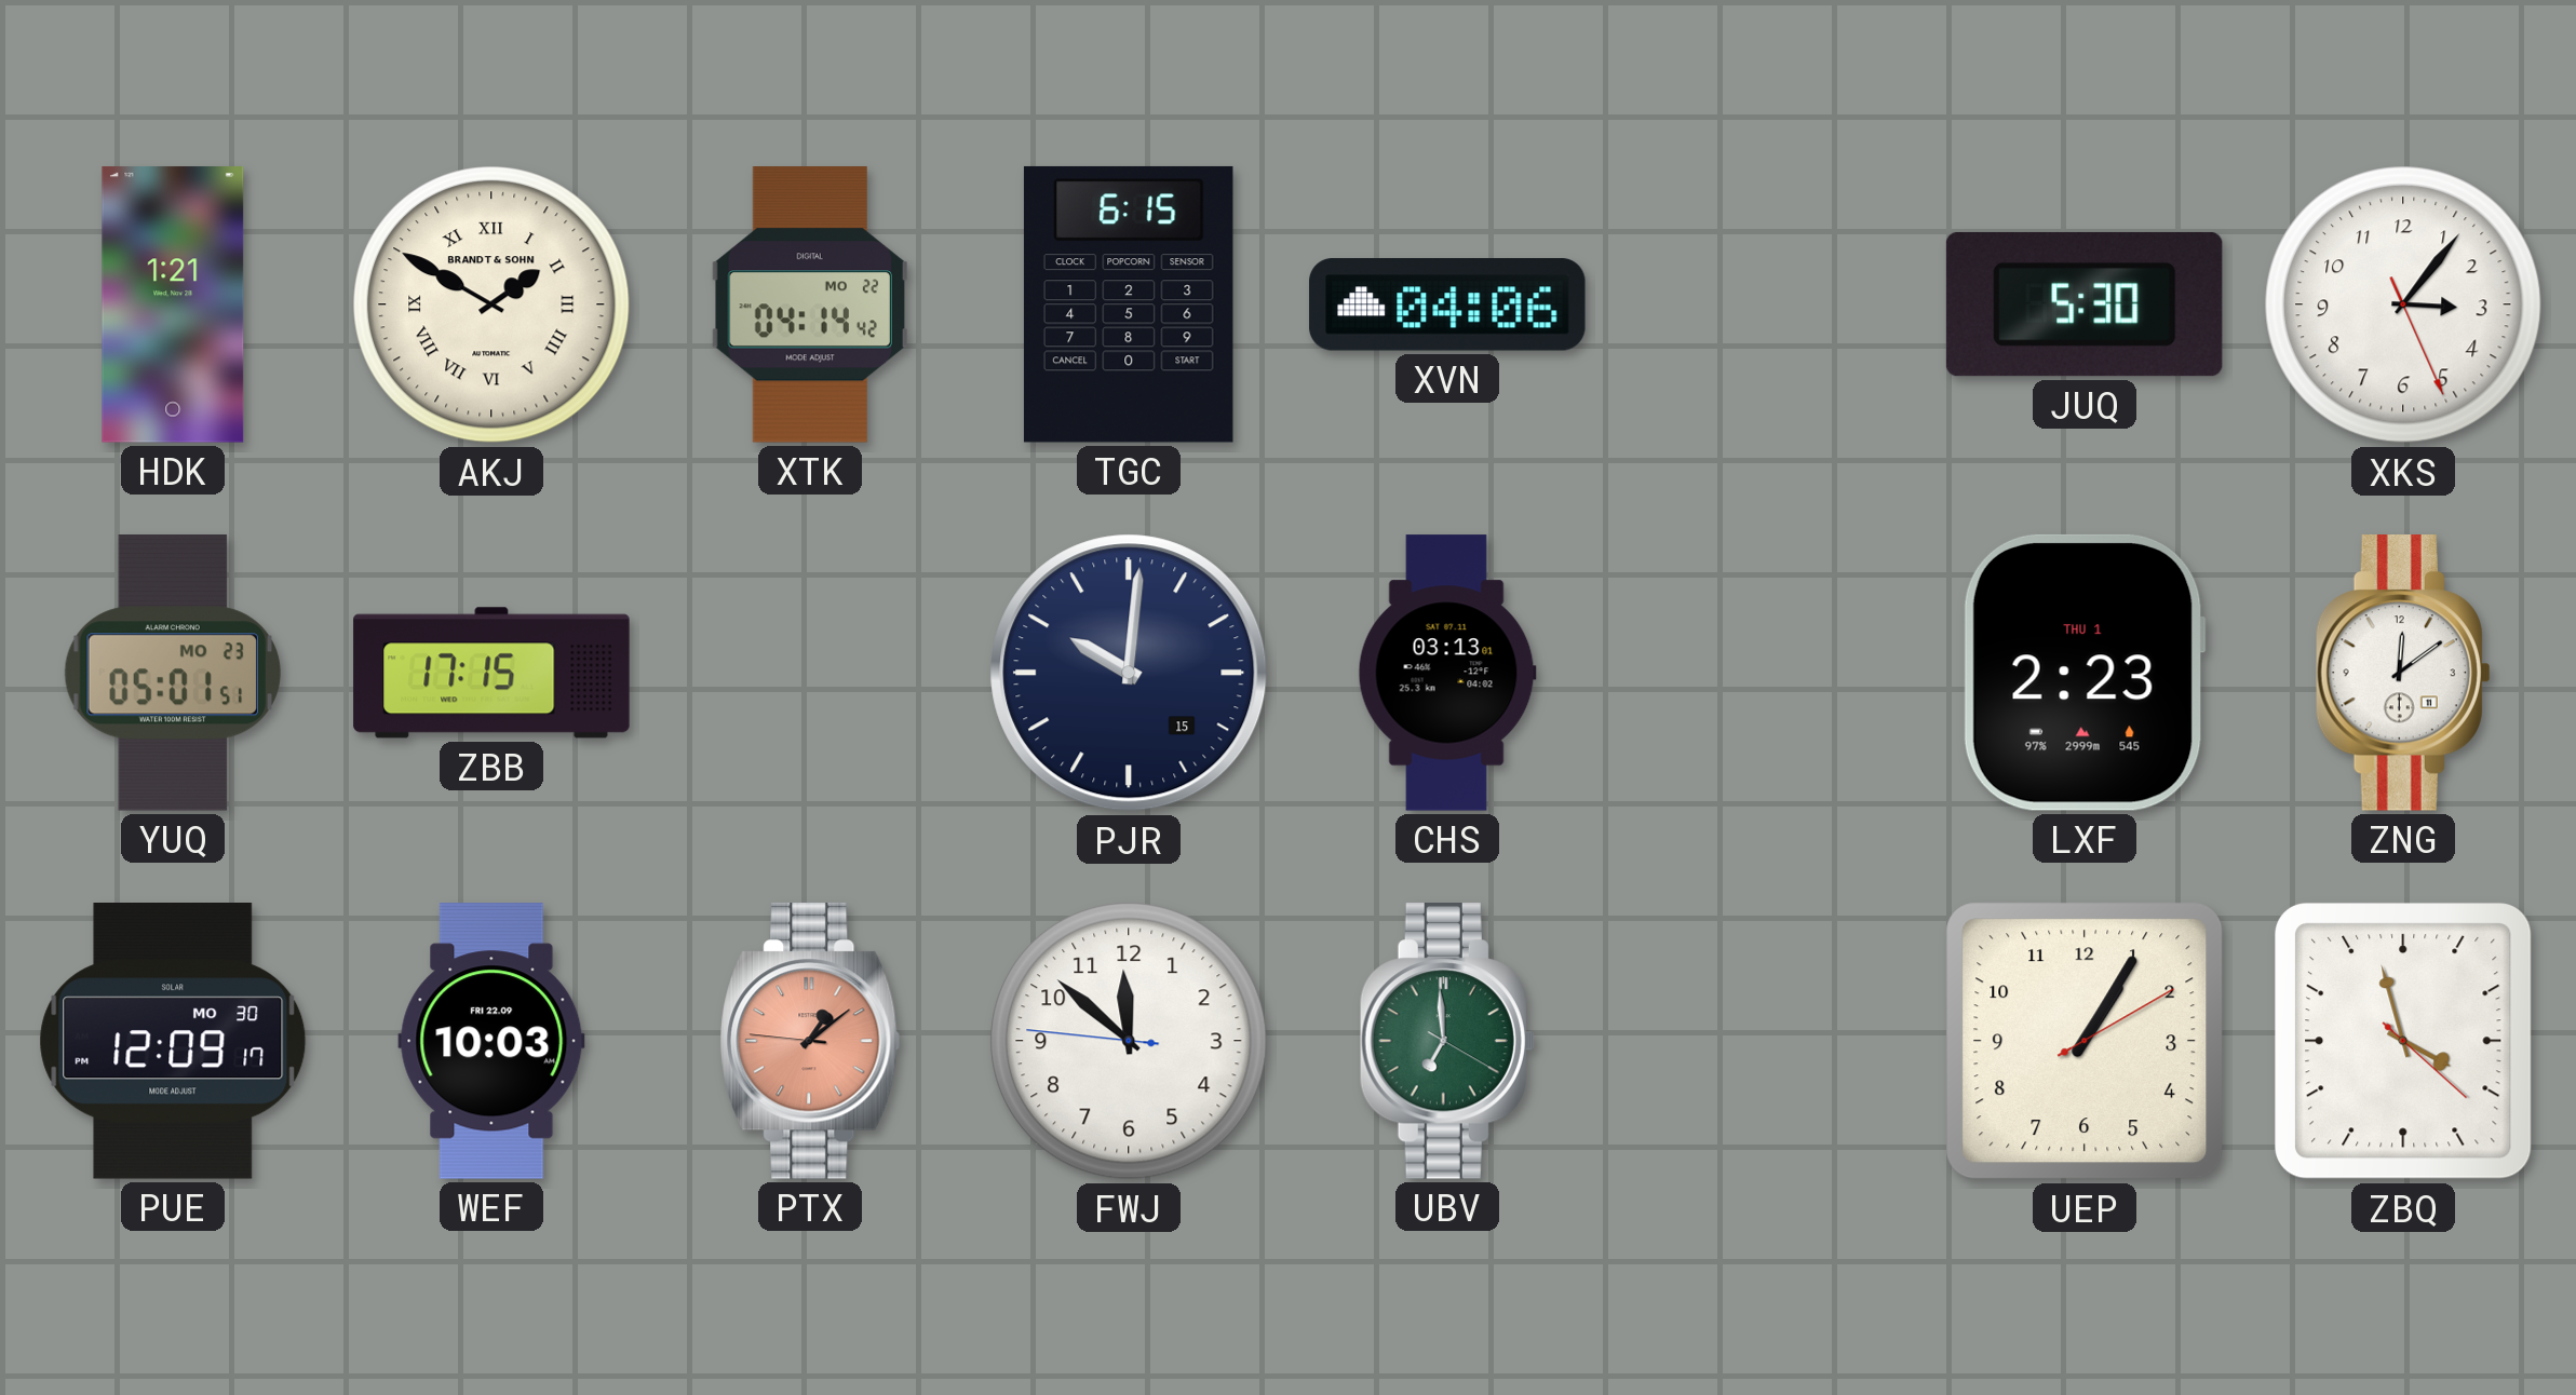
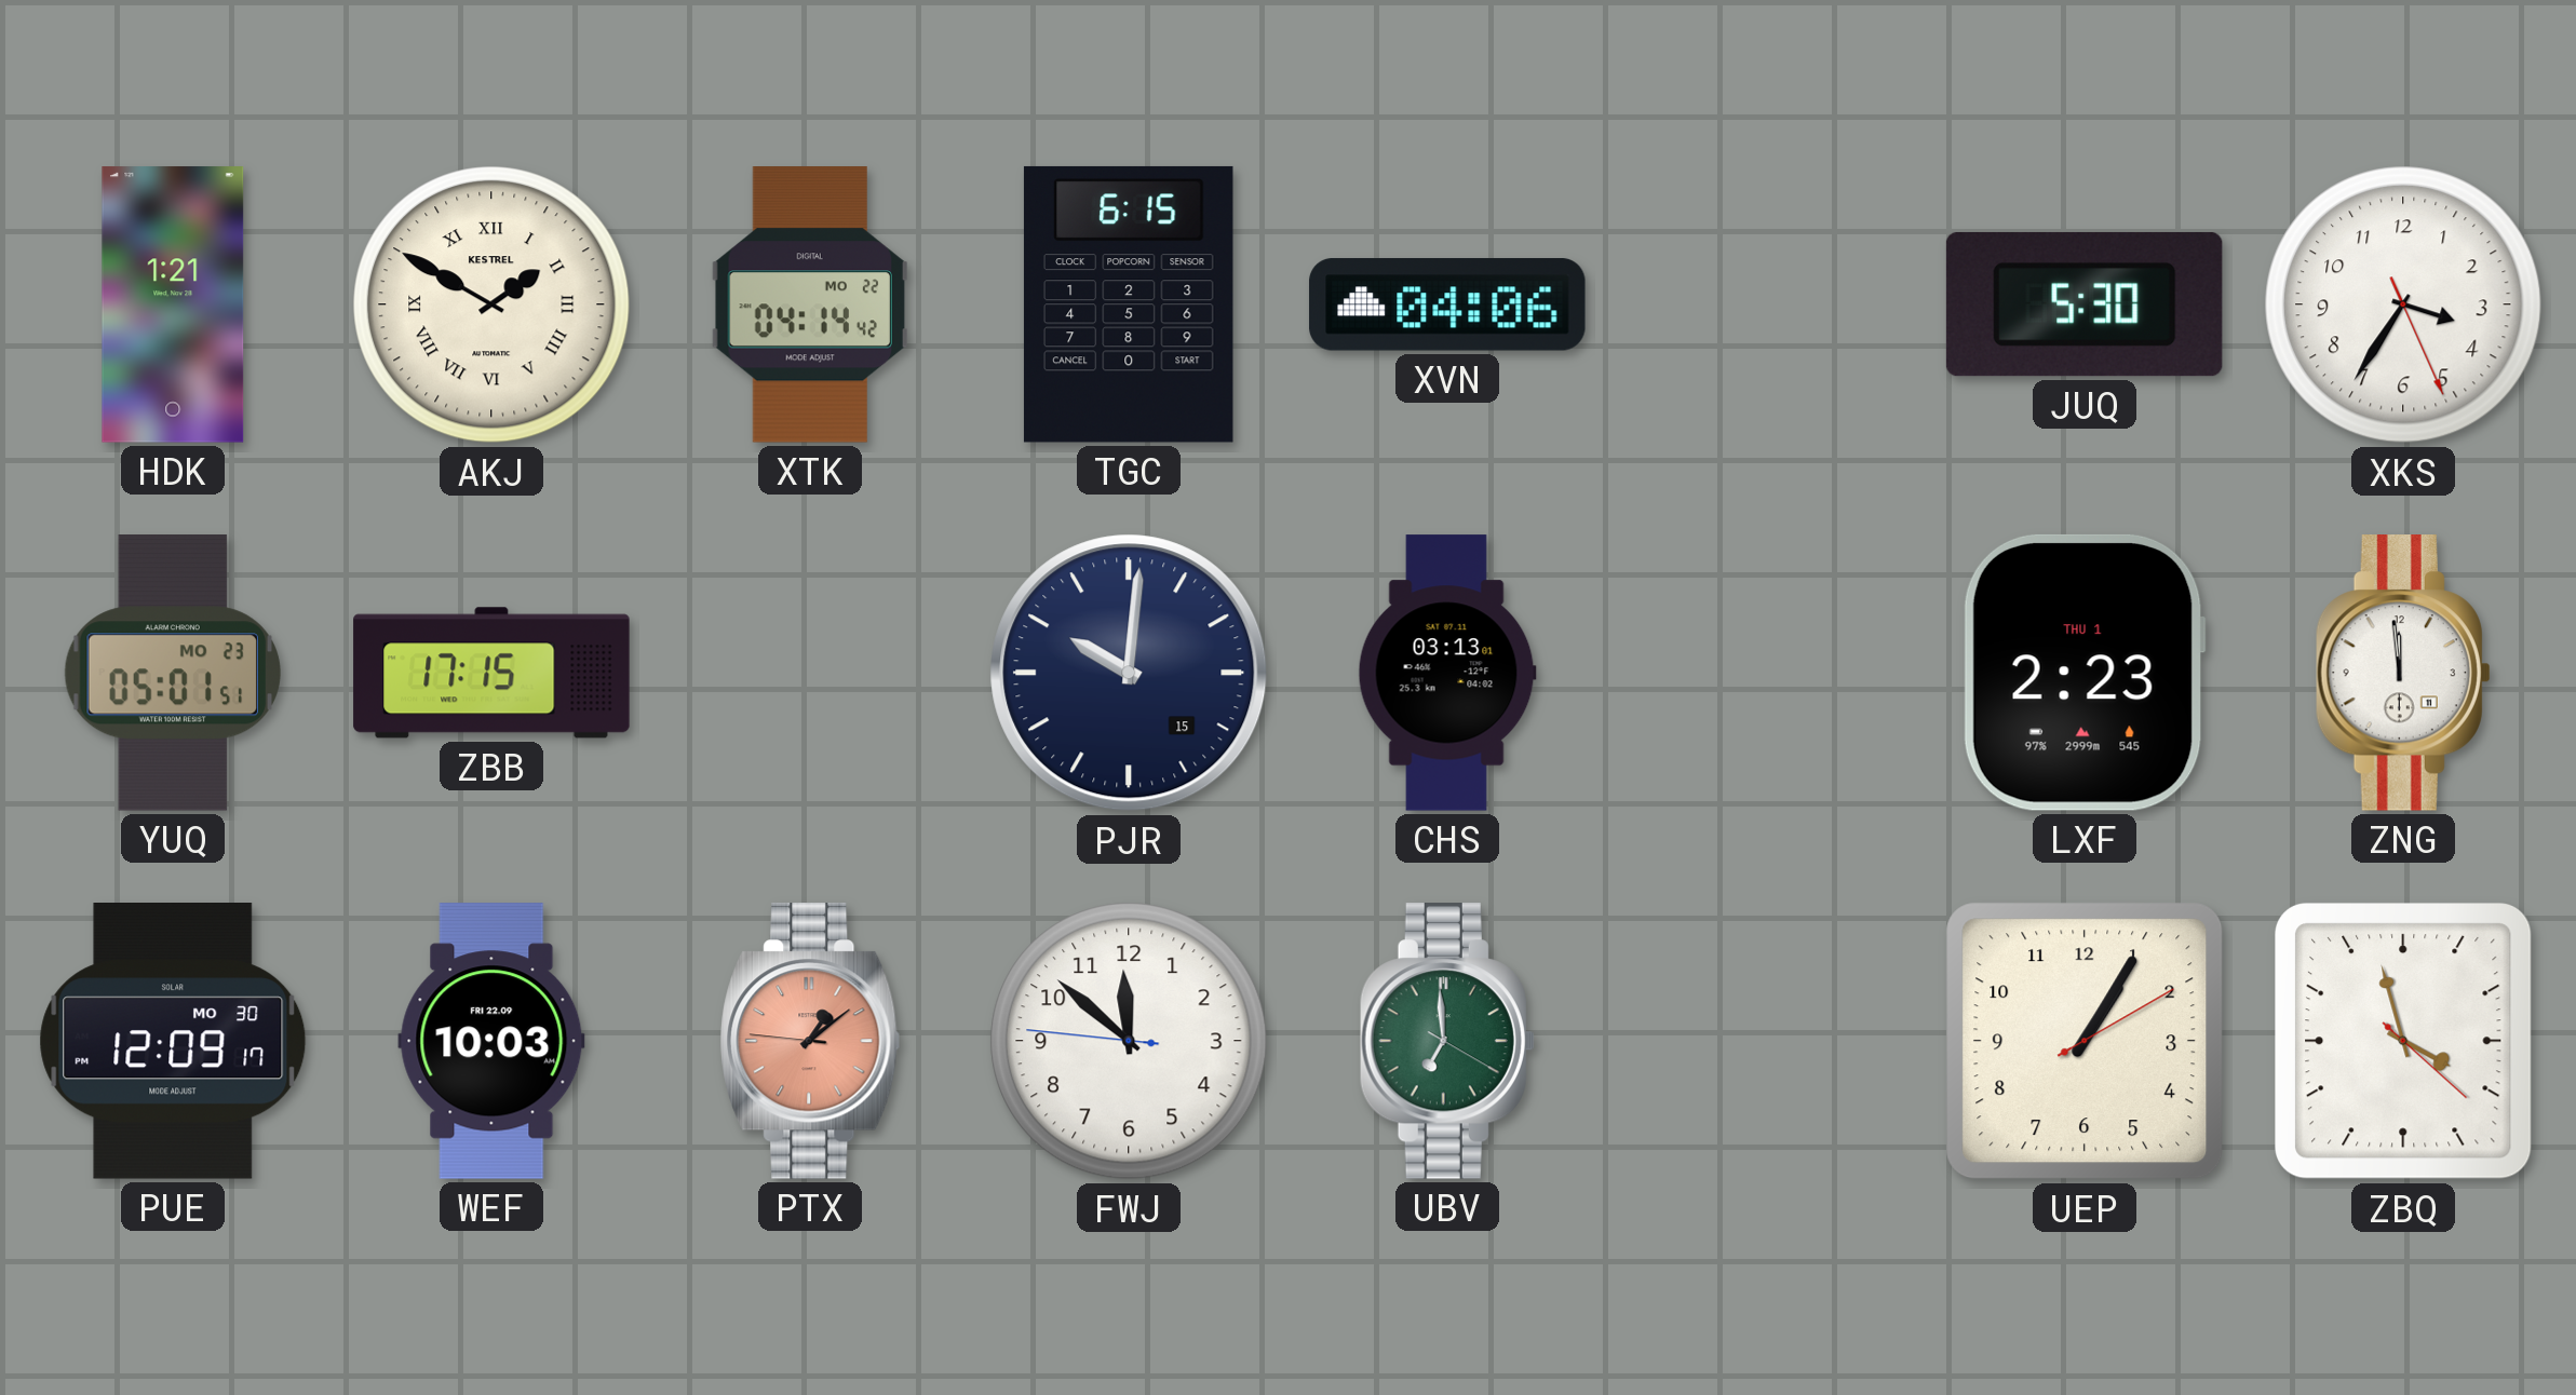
AKJ brand: BRANDT & SOHN -> KESTREL
XKS: 3:06 -> 3:35
ZNG: 12:09 -> 11:59
